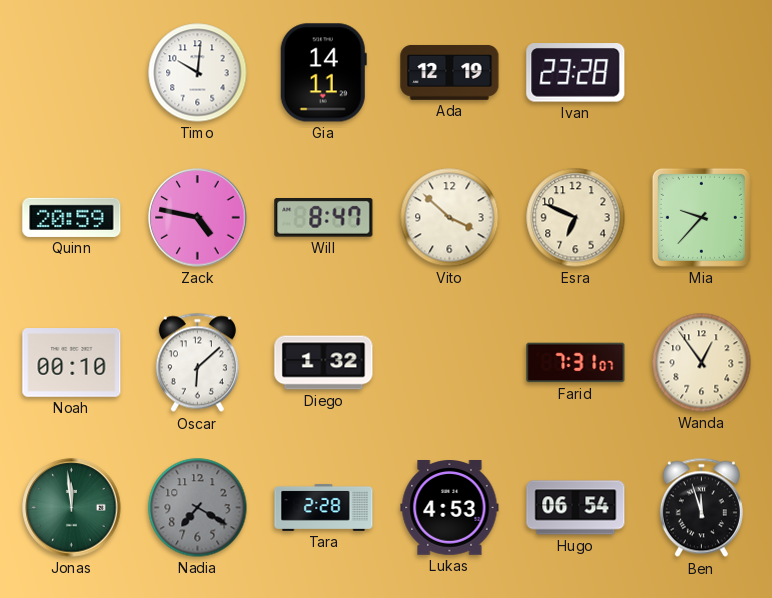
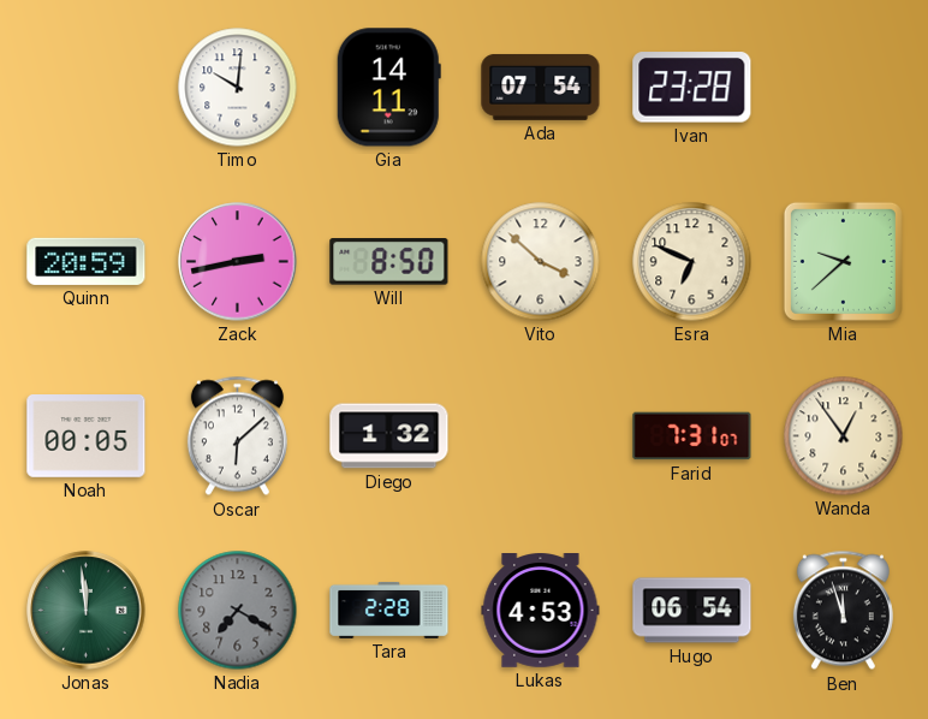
Ada: 12:19 -> 07:54
Zack: 4:47 -> 2:43
Will: 8:47 -> 8:50
Mia: 9:37 -> 9:38
Noah: 00:10 -> 00:05
